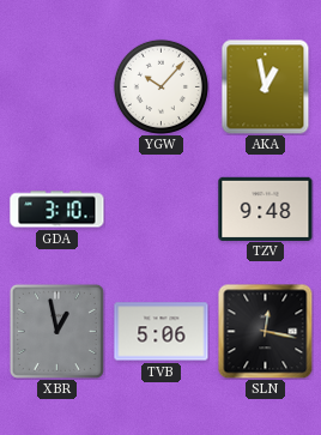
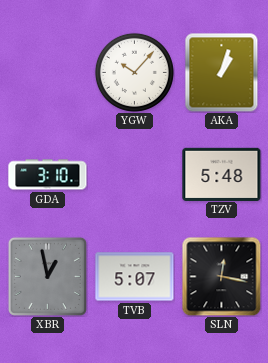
AKA: 12:58 -> 1:03
TZV: 9:48 -> 5:48
TVB: 5:06 -> 5:07
